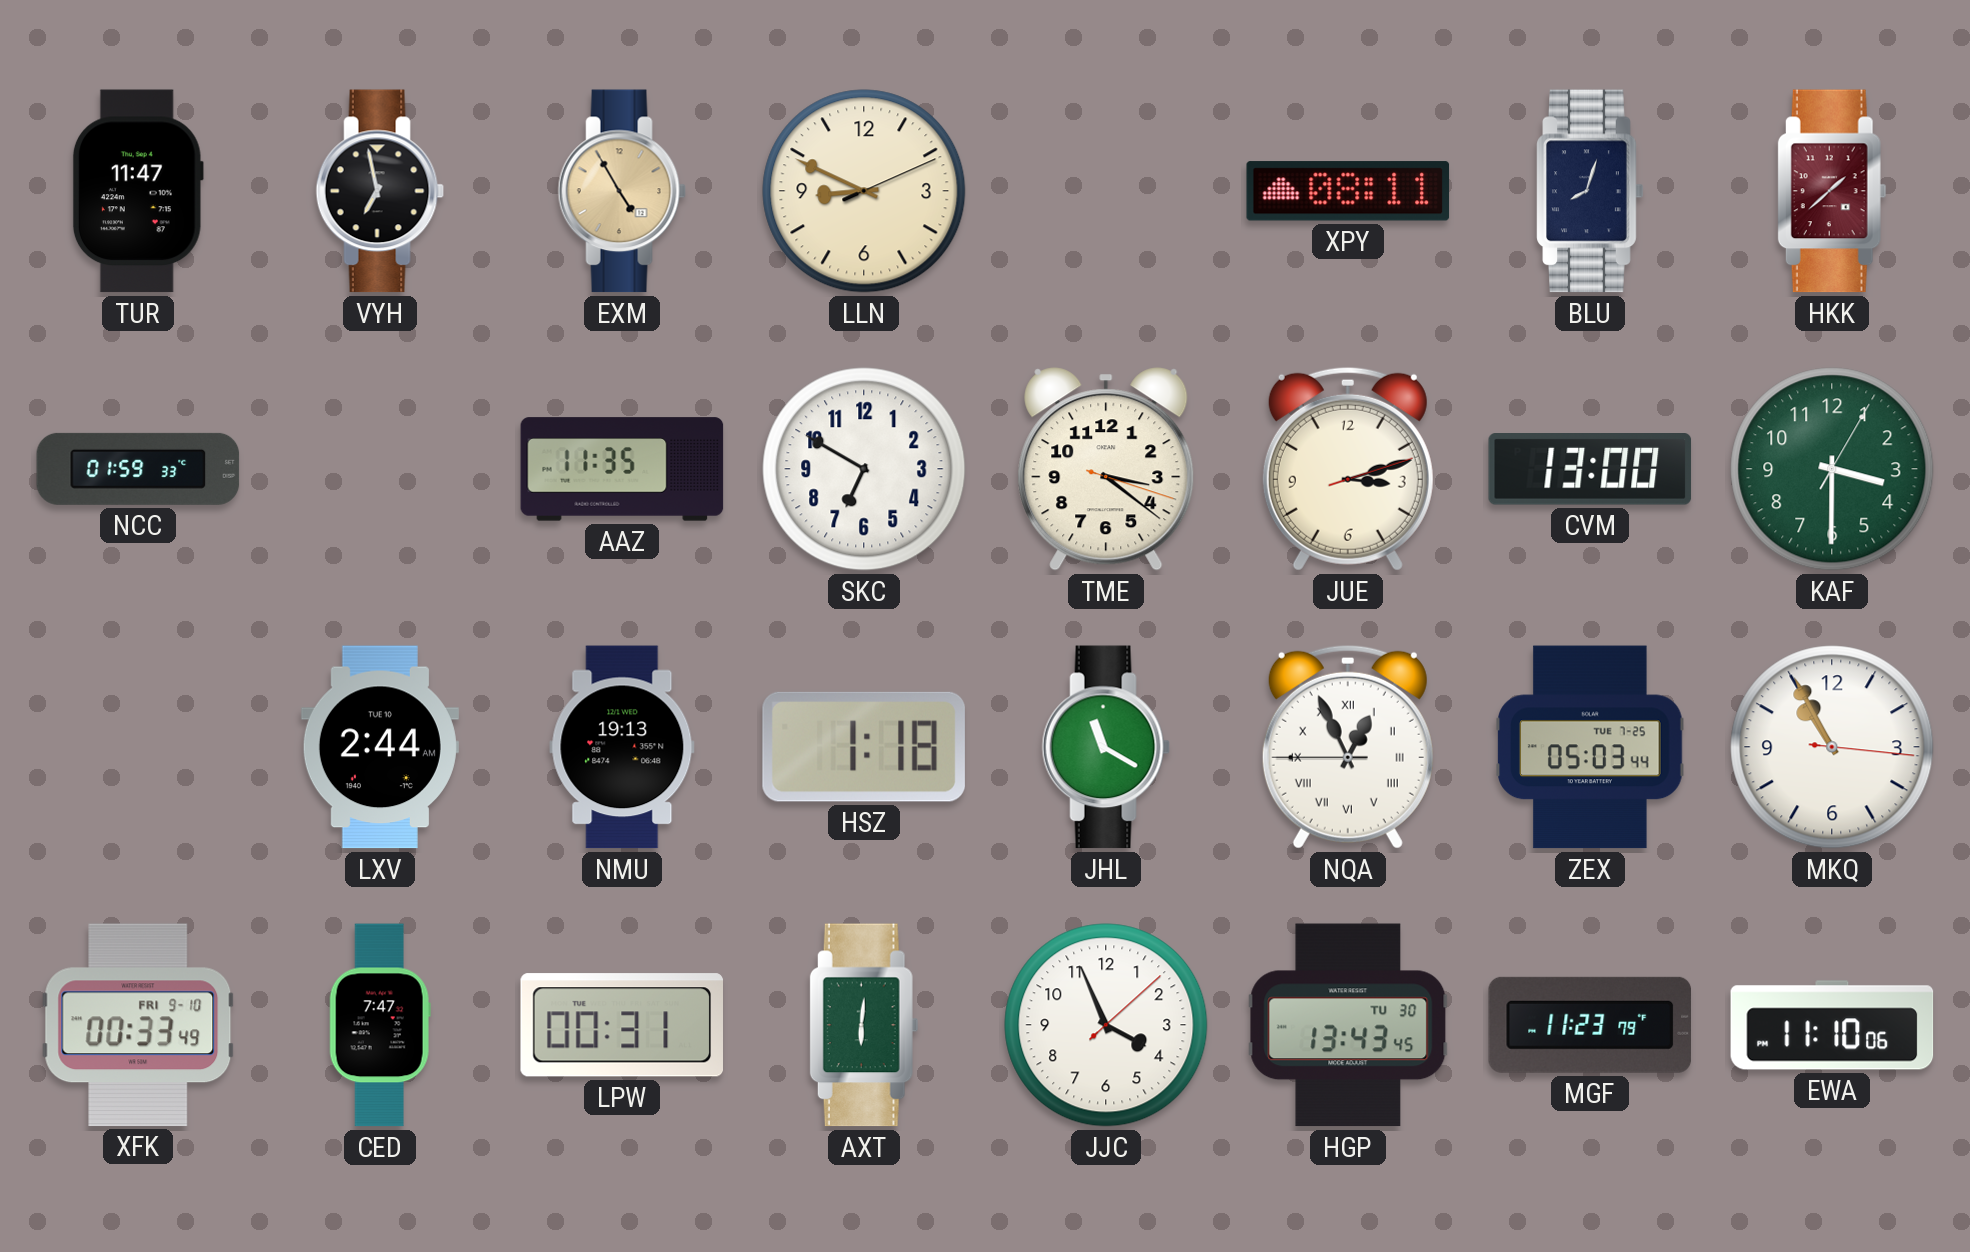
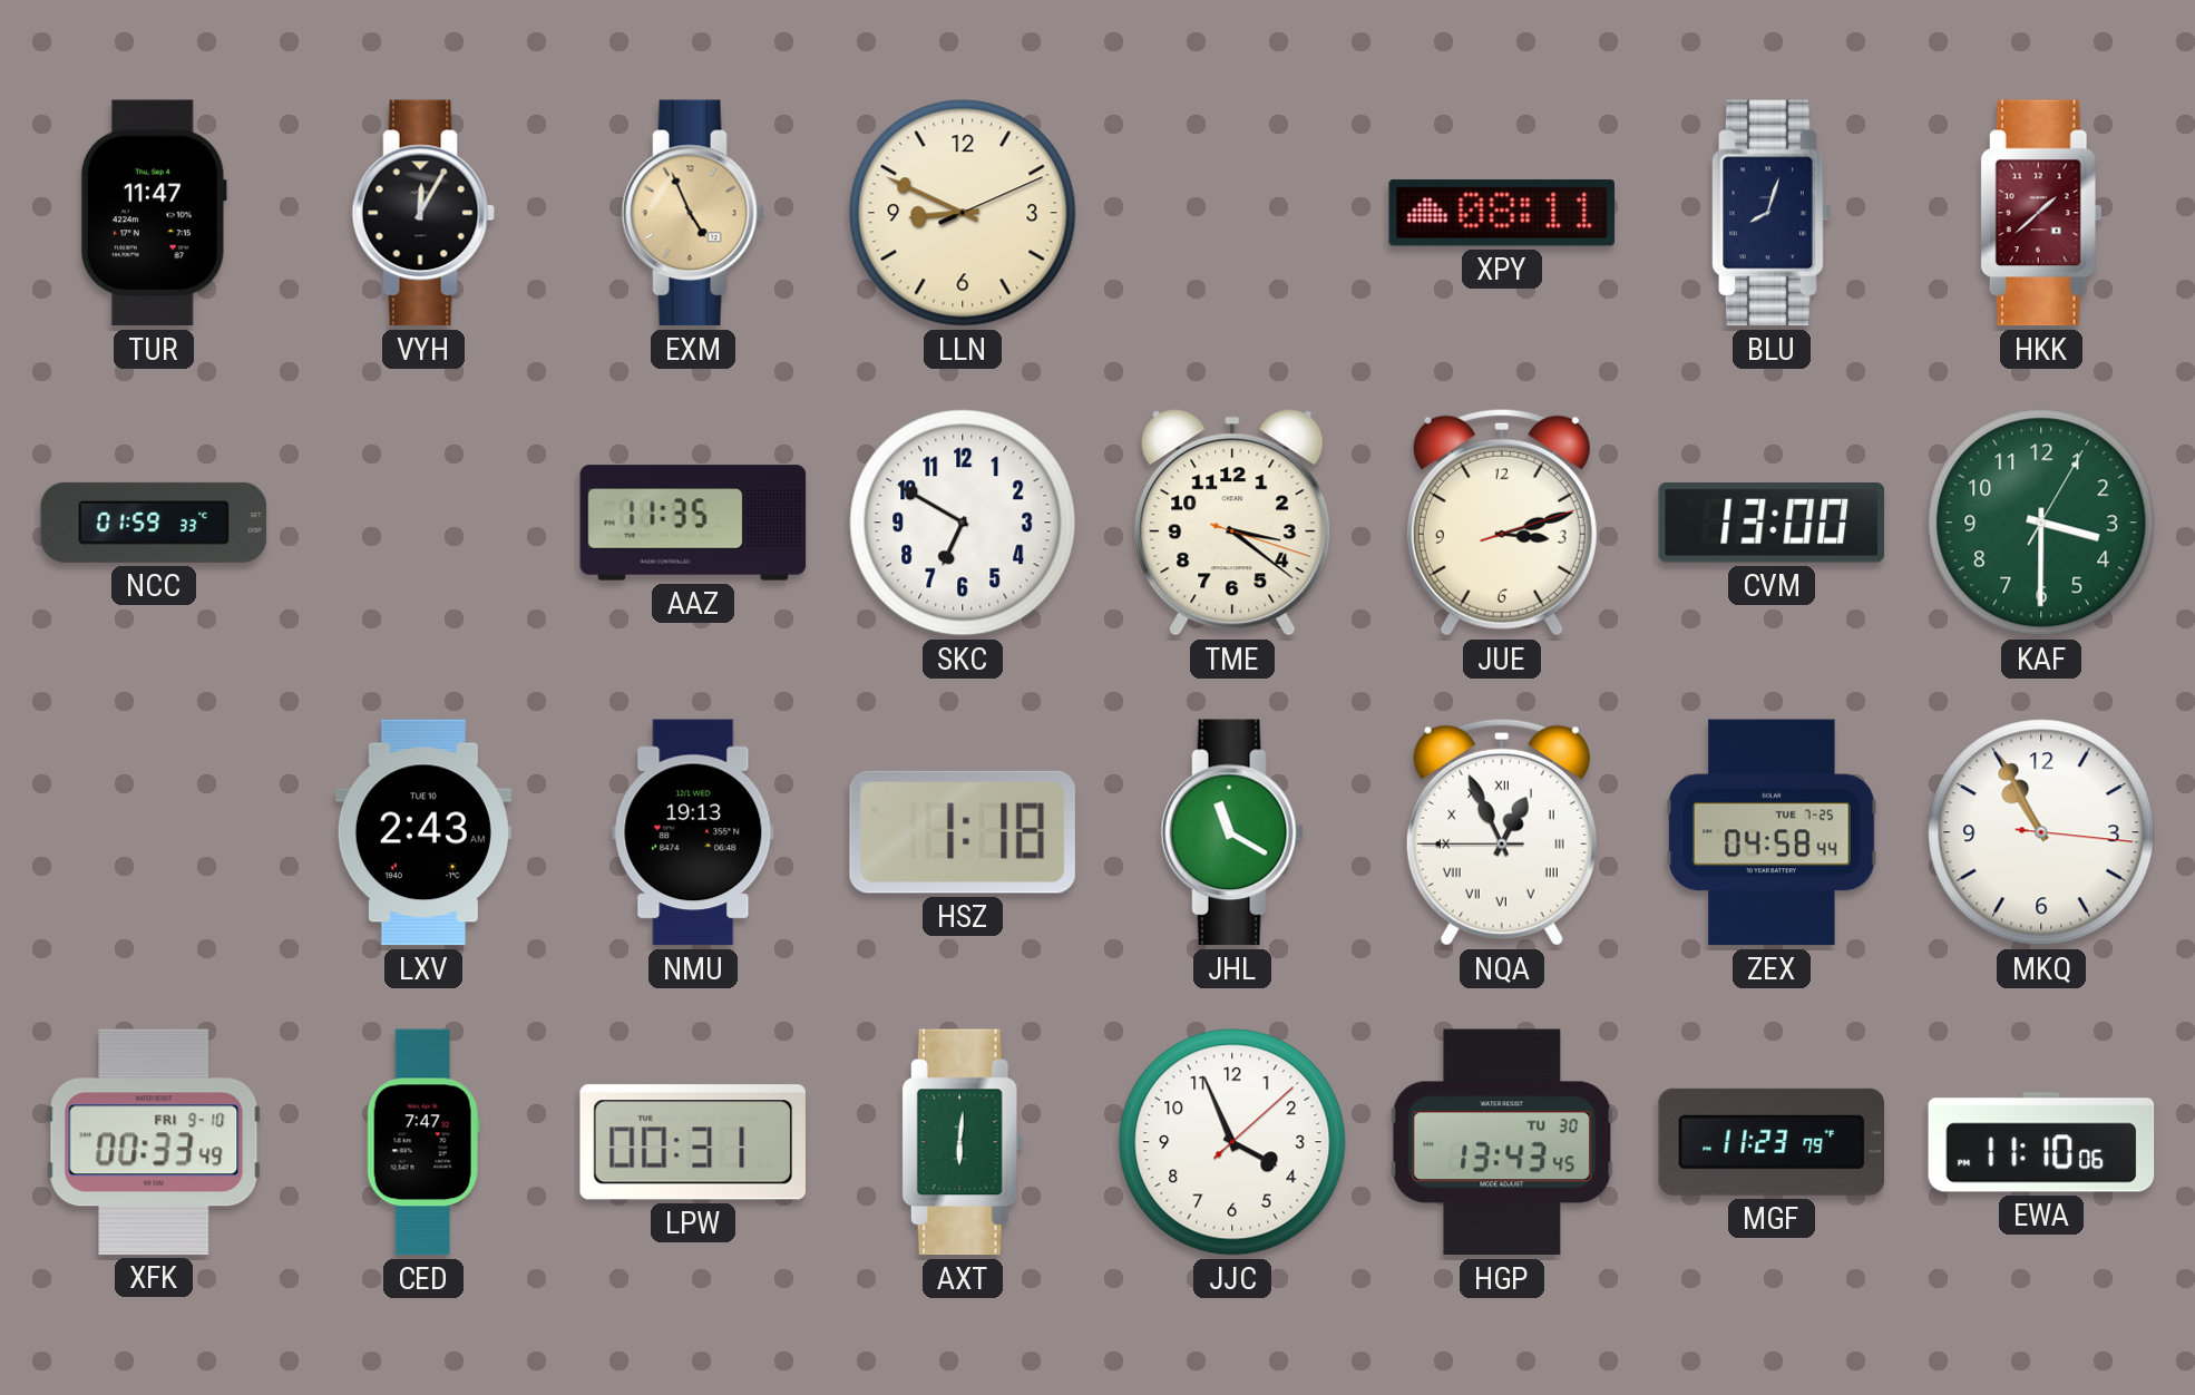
VYH: 6:58 -> 12:05
EXM: 4:55 -> 4:56
LXV: 2:44 -> 2:43
ZEX: 05:03 -> 04:58
